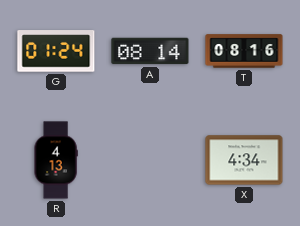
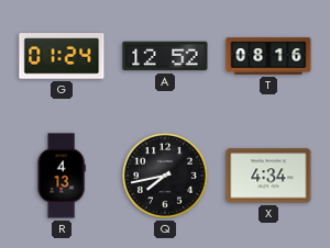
A: 08:14 -> 12:52
Q: none -> 7:43
